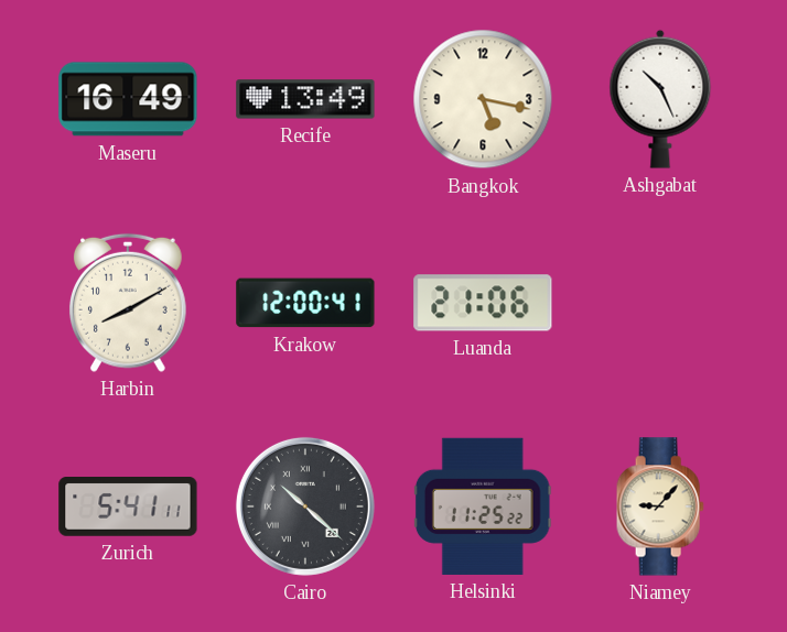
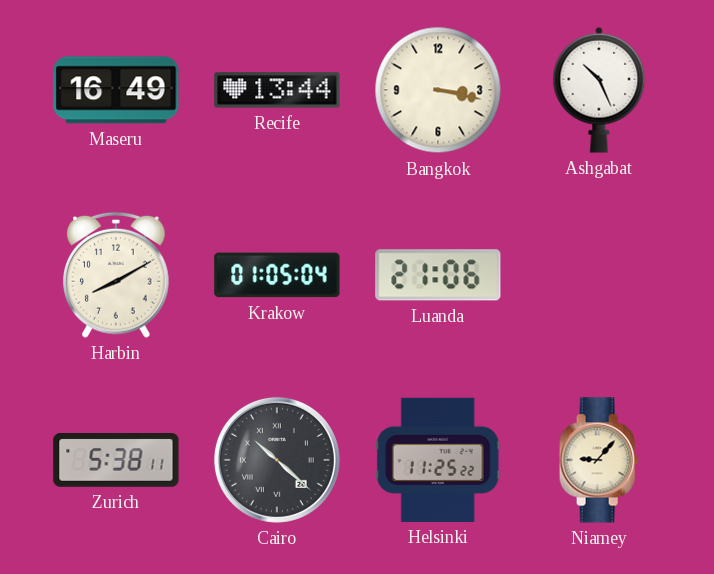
Recife: 13:49 -> 13:44
Bangkok: 5:17 -> 3:17
Krakow: 12:00 -> 01:05
Zurich: 5:41 -> 5:38
